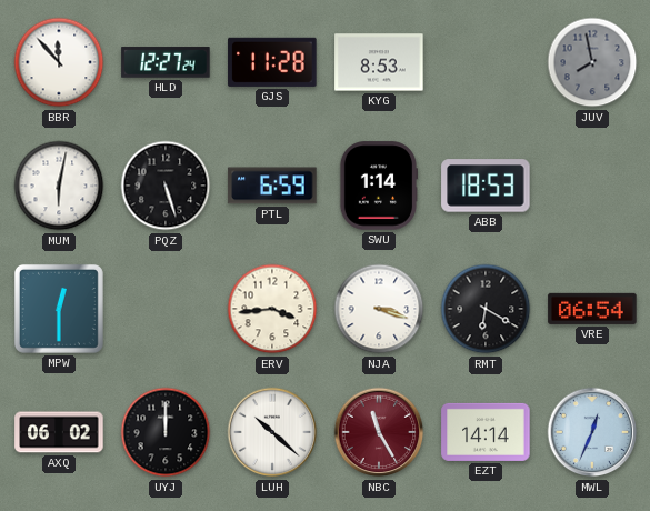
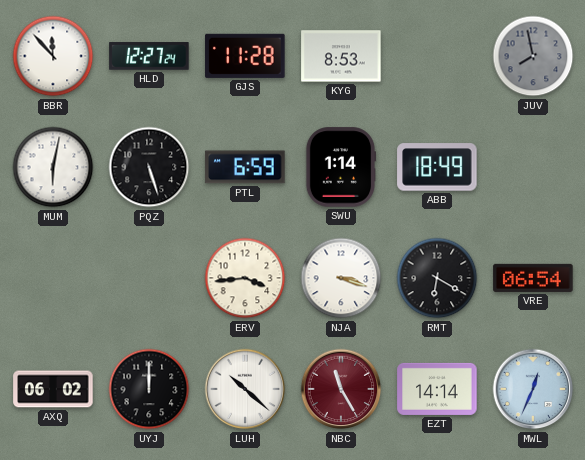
ABB: 18:53 -> 18:49
MPW: 12:30 -> none
